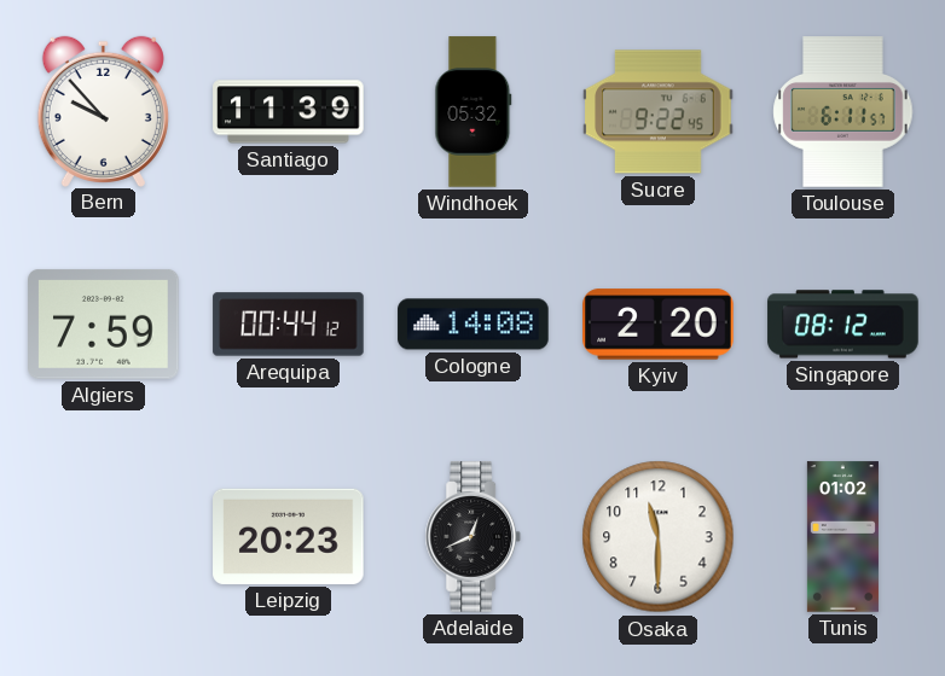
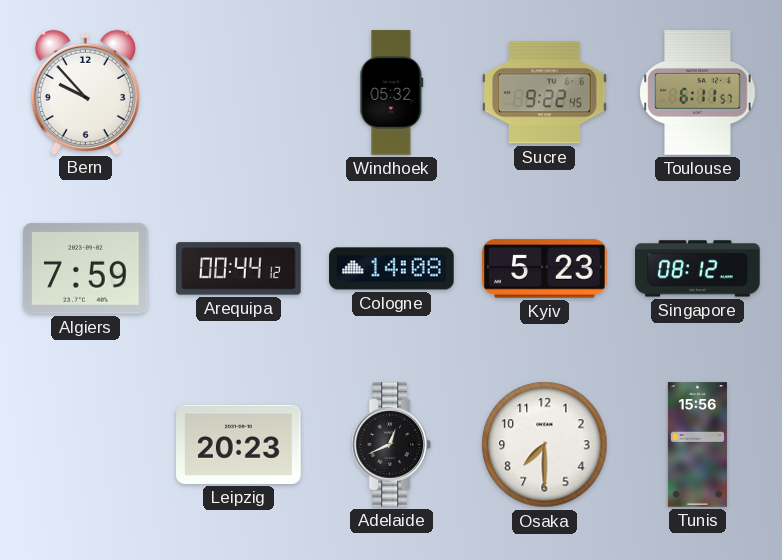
Santiago: 11:39 -> none
Kyiv: 2:20 -> 5:23
Osaka: 11:30 -> 7:30
Tunis: 01:02 -> 15:56
